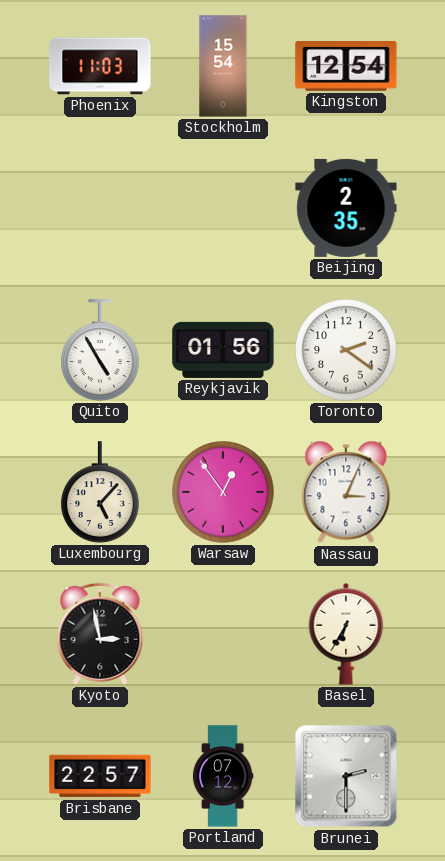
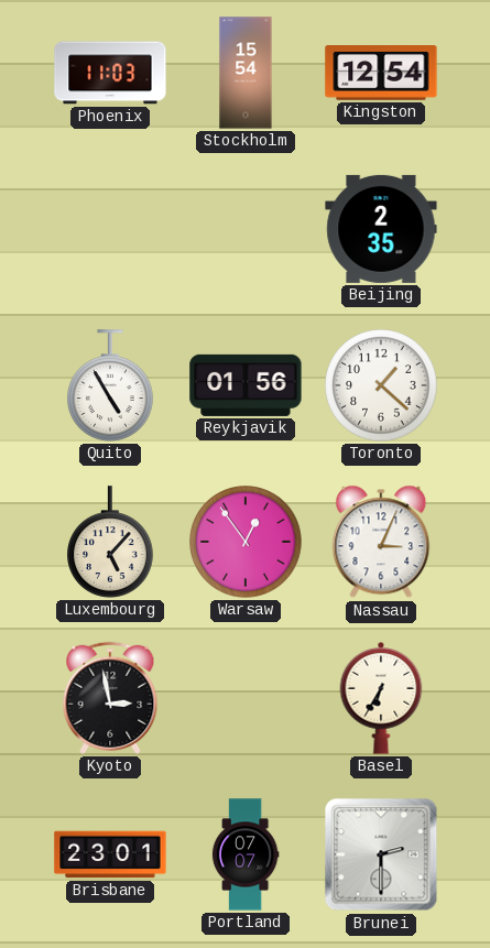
Toronto: 2:21 -> 1:22
Brisbane: 22:57 -> 23:01
Portland: 07:12 -> 07:07
